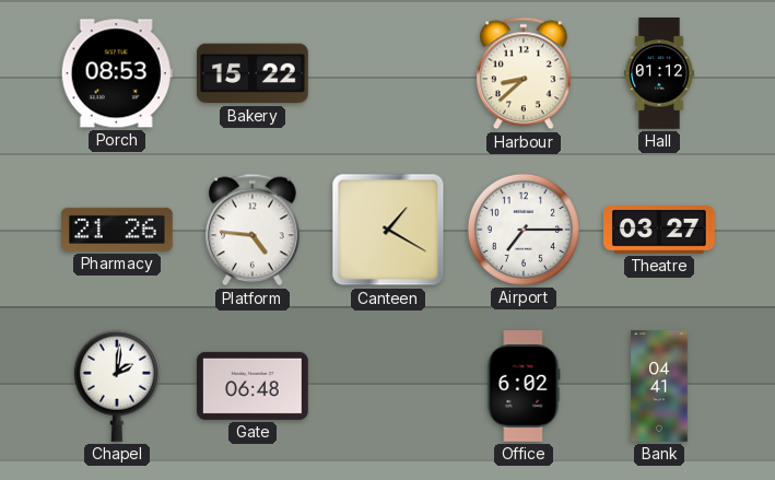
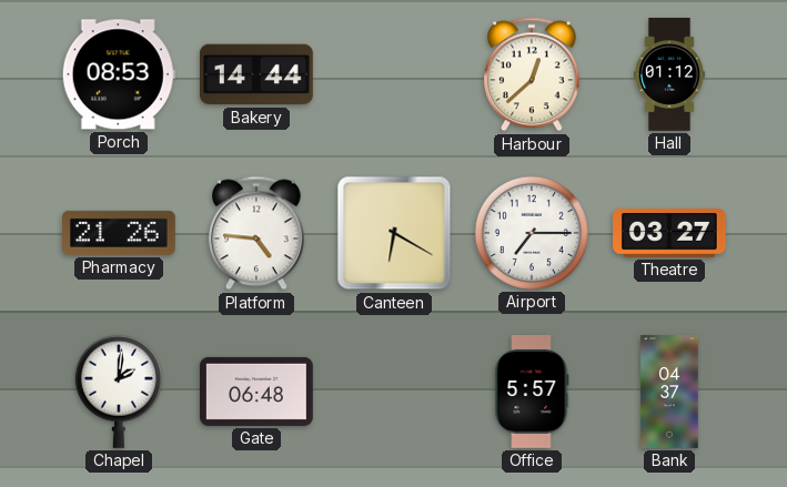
Bakery: 15:22 -> 14:44
Harbour: 8:38 -> 12:38
Canteen: 1:20 -> 6:20
Office: 6:02 -> 5:57
Bank: 04:41 -> 04:37
